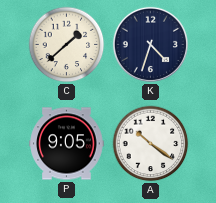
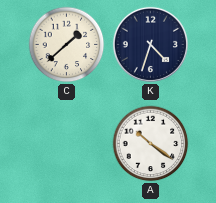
P: 9:05 -> none
